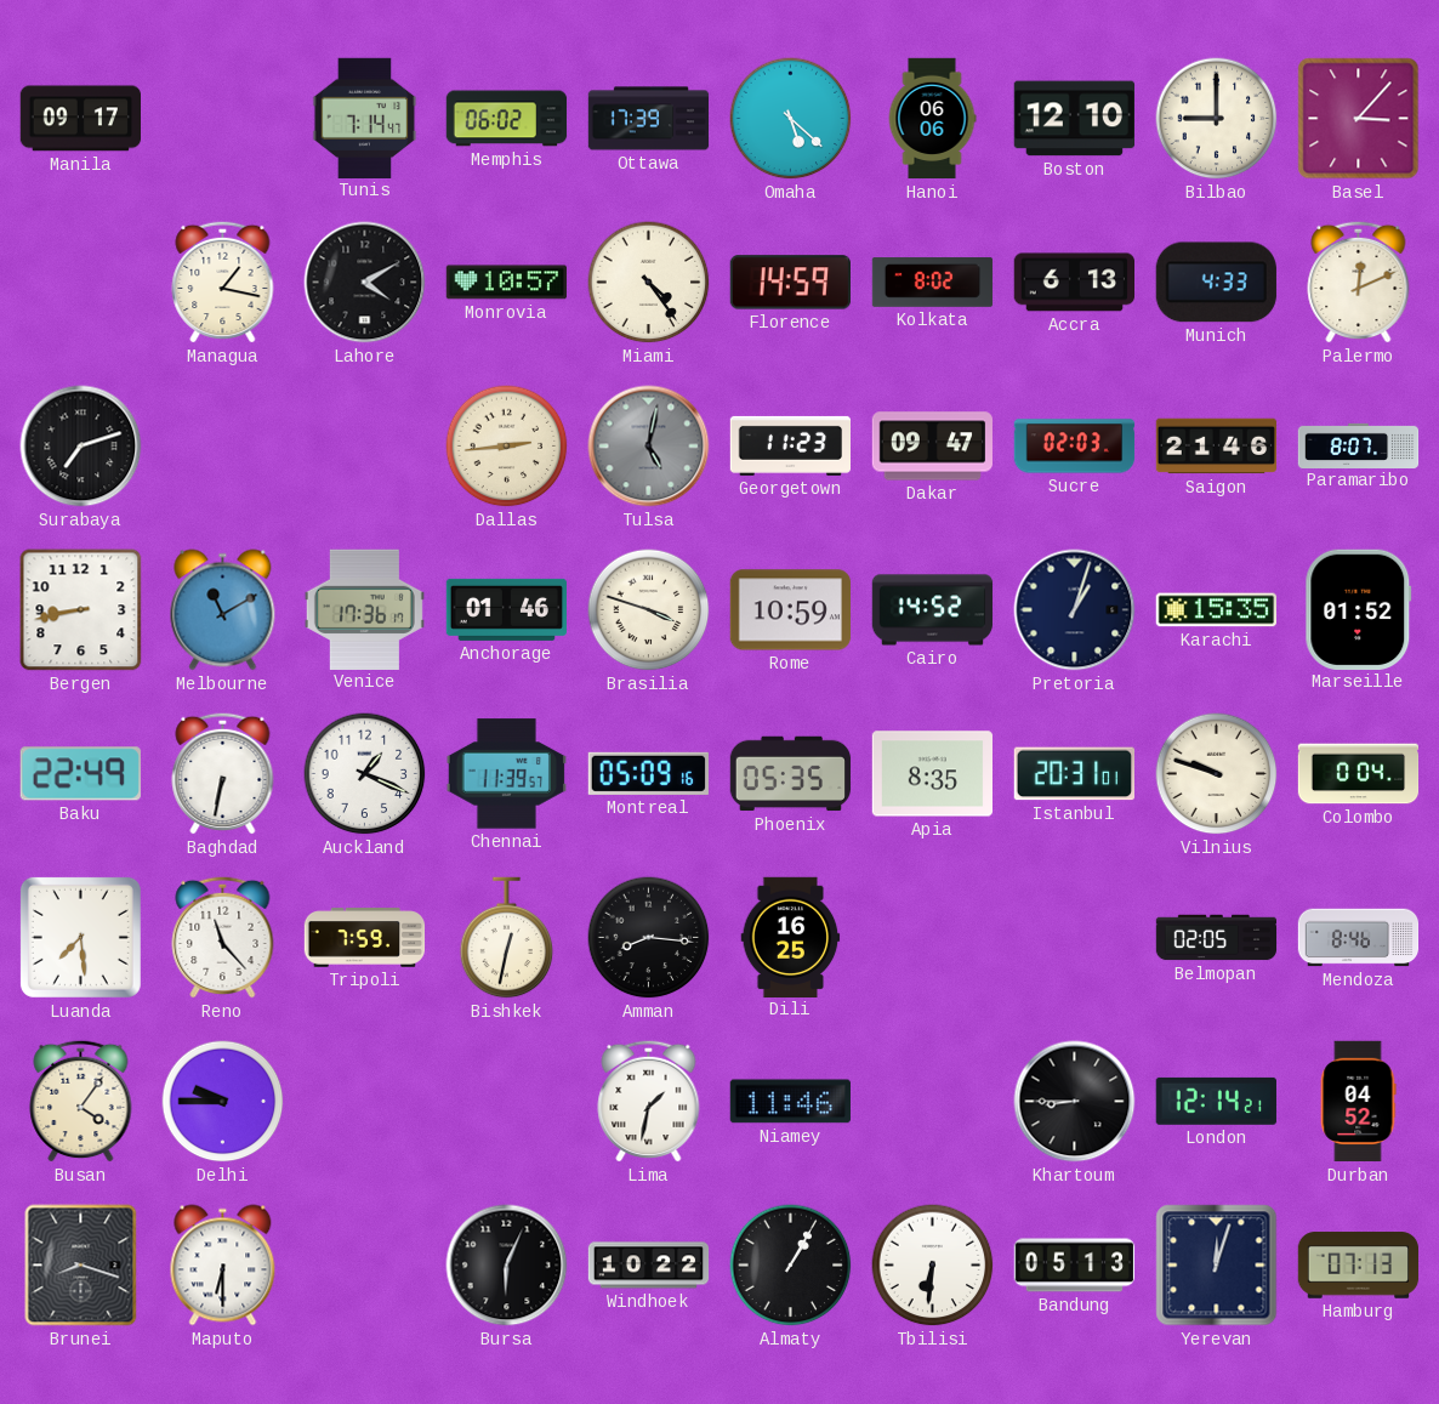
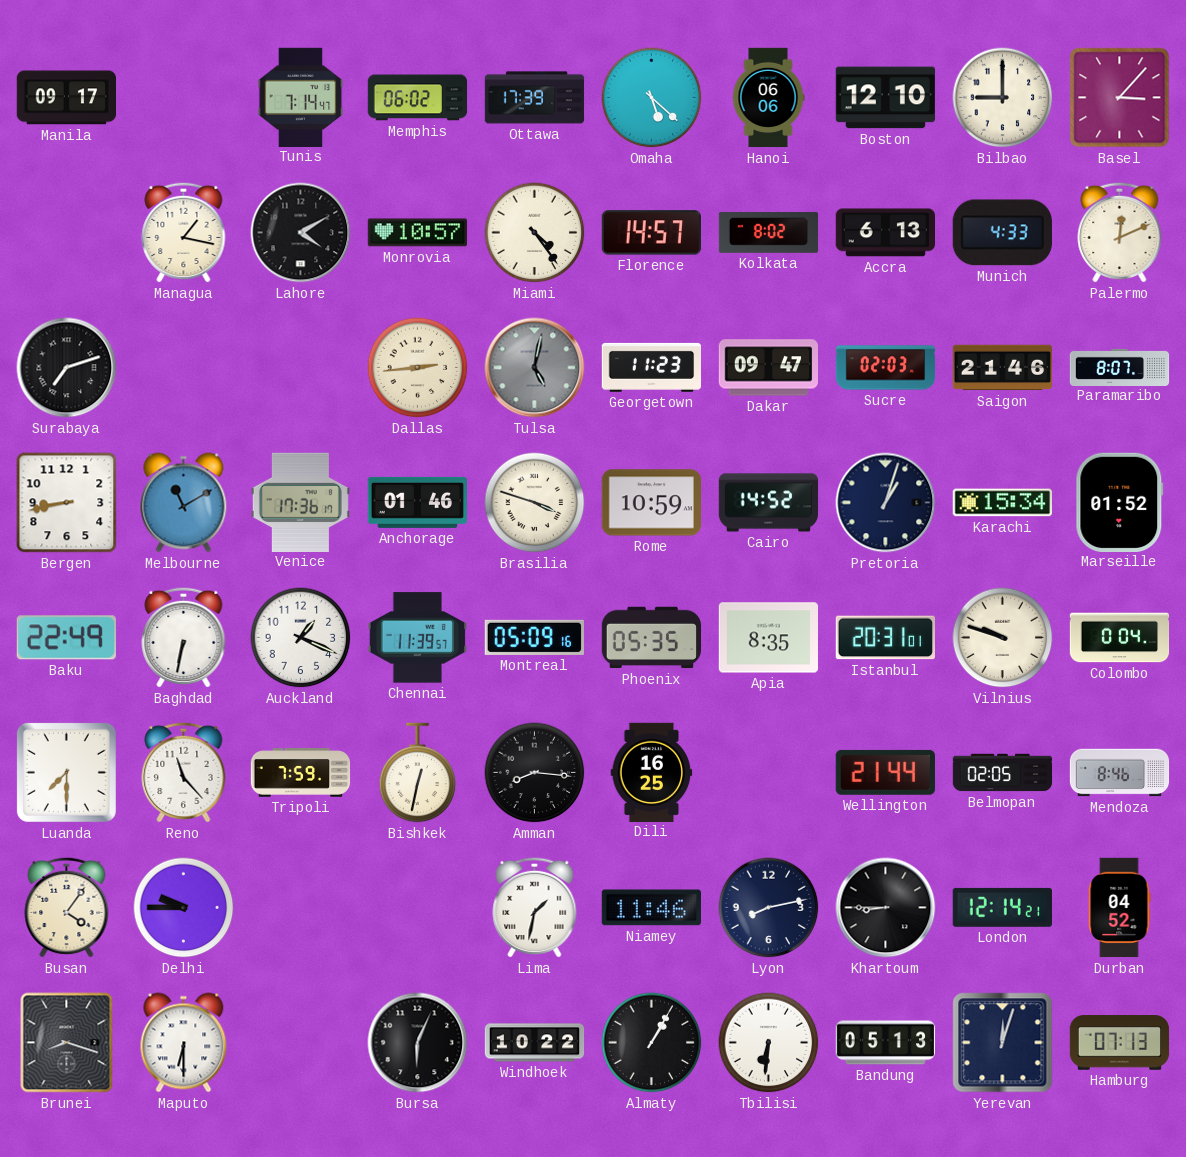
Florence: 14:59 -> 14:57
Karachi: 15:35 -> 15:34
Luanda: 7:29 -> 7:30
Wellington: none -> 21:44
Lyon: none -> 8:13
